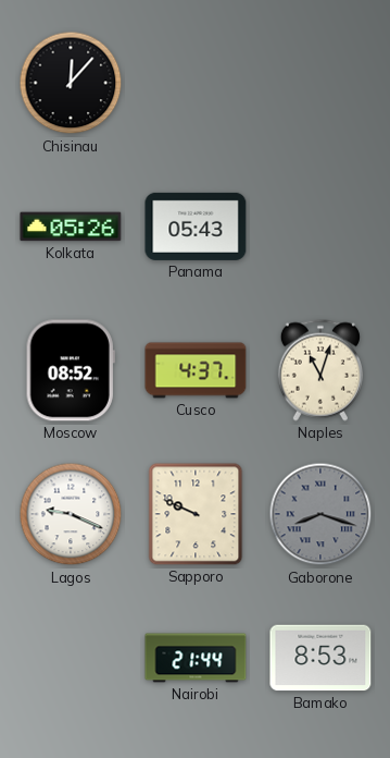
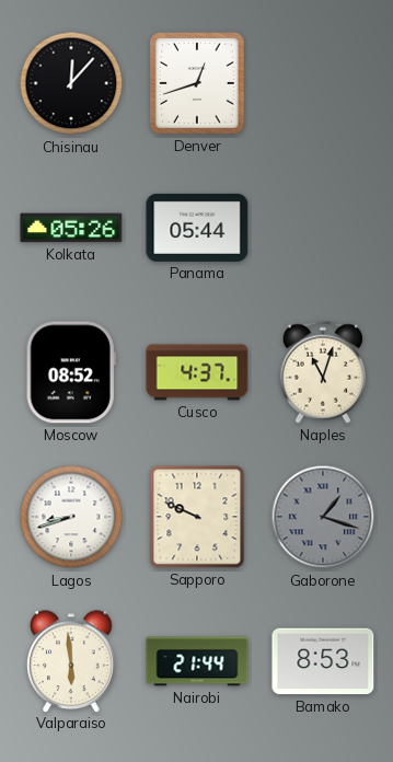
Denver: none -> 12:42
Panama: 05:43 -> 05:44
Lagos: 9:19 -> 8:42
Gaborone: 8:18 -> 1:18
Valparaiso: none -> 5:59
